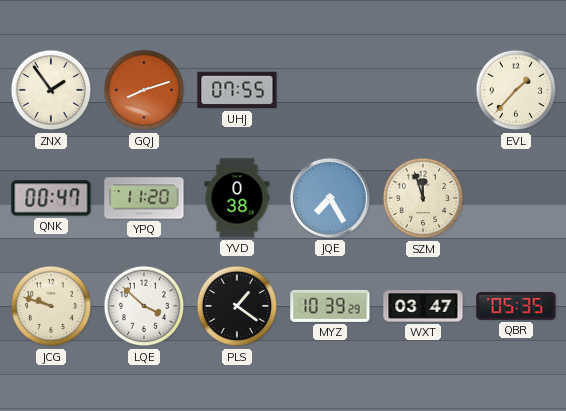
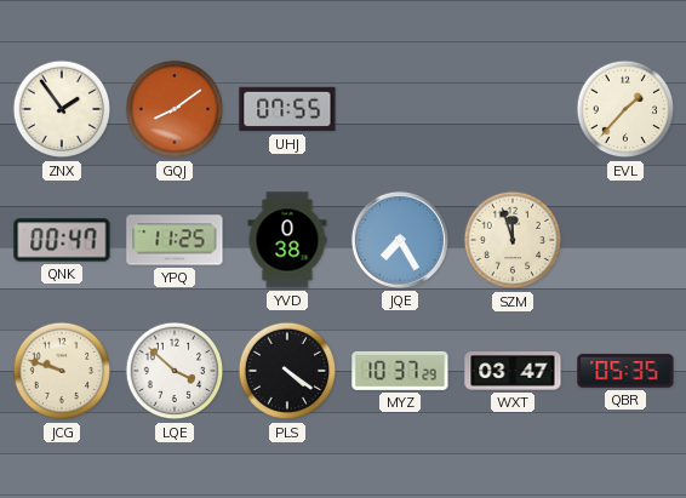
GQJ: 8:12 -> 8:09
YPQ: 11:20 -> 11:25
PLS: 1:21 -> 4:21
MYZ: 10:39 -> 10:37
